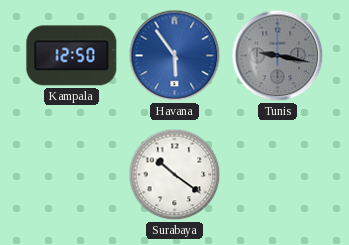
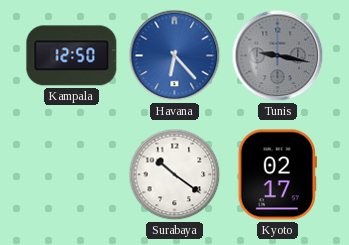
Havana: 5:54 -> 6:23
Kyoto: none -> 02:17
